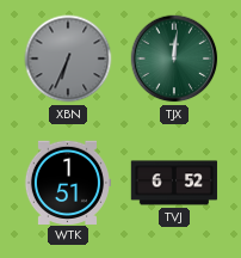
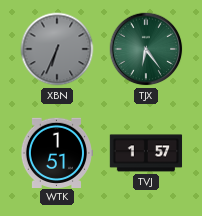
TJX: 12:01 -> 6:24
TVJ: 6:52 -> 1:57
